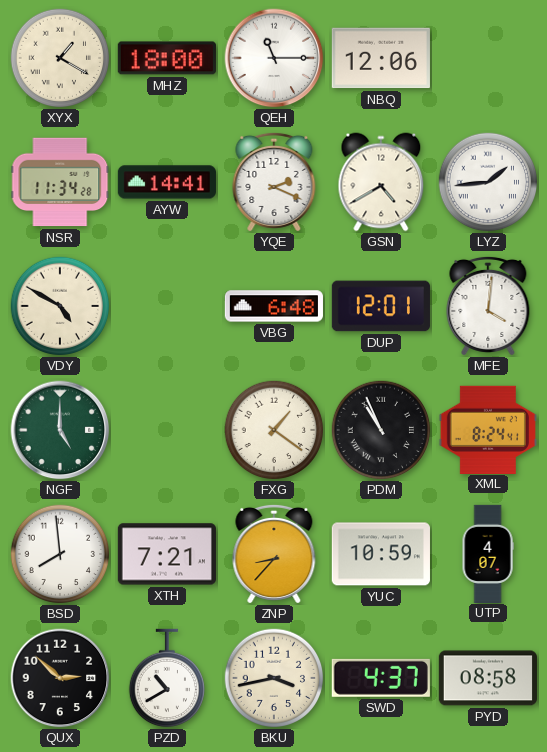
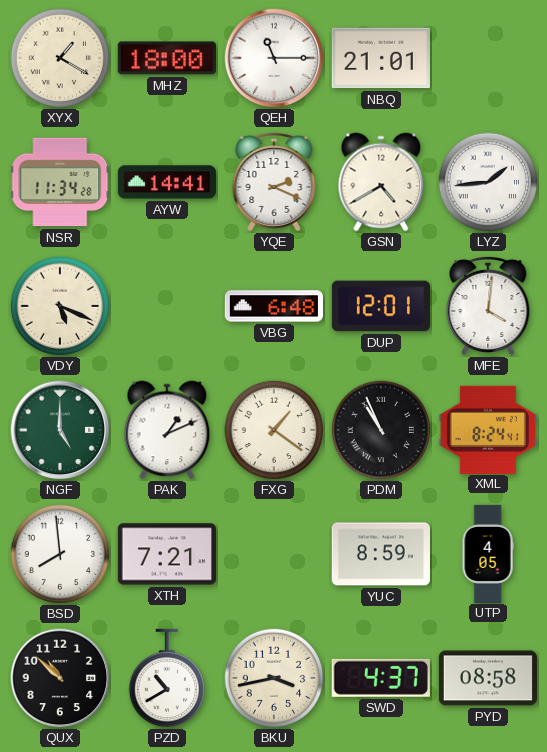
NBQ: 12:06 -> 21:01
VDY: 4:50 -> 5:19
PAK: none -> 1:11
ZNP: 8:37 -> none
YUC: 10:59 -> 8:59
UTP: 4:07 -> 4:05
QUX: 2:52 -> 10:52
